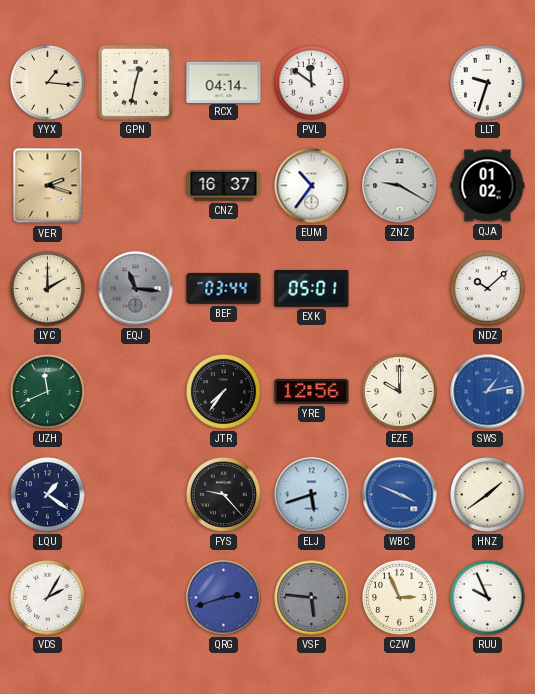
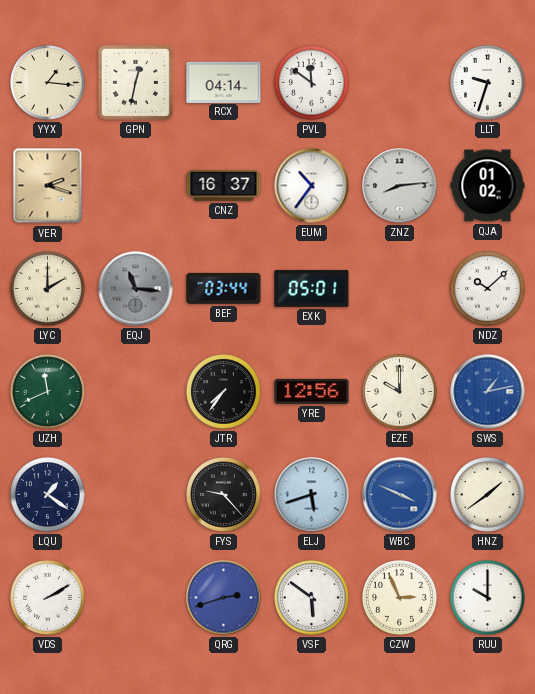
ZNZ: 9:20 -> 8:14
VDS: 2:05 -> 2:10
VSF: 5:46 -> 5:51
VSF dial: grey -> white
RUU: 9:56 -> 10:00
